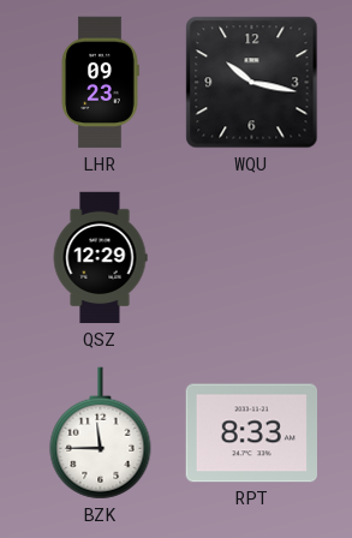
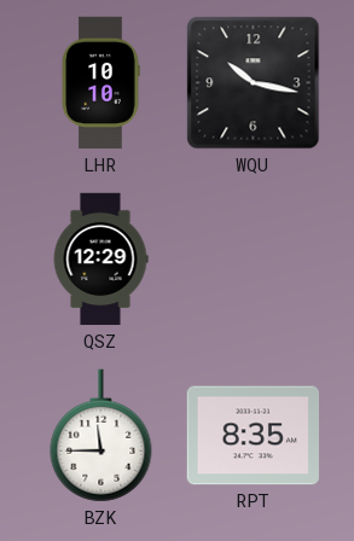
LHR: 09:23 -> 10:10
RPT: 8:33 -> 8:35
